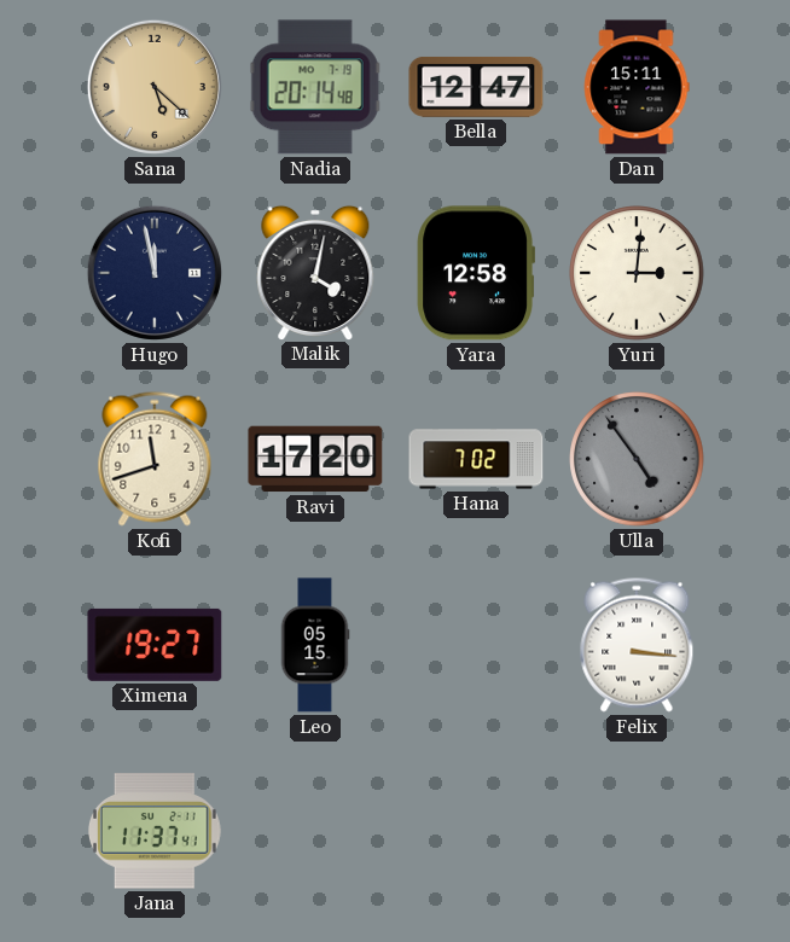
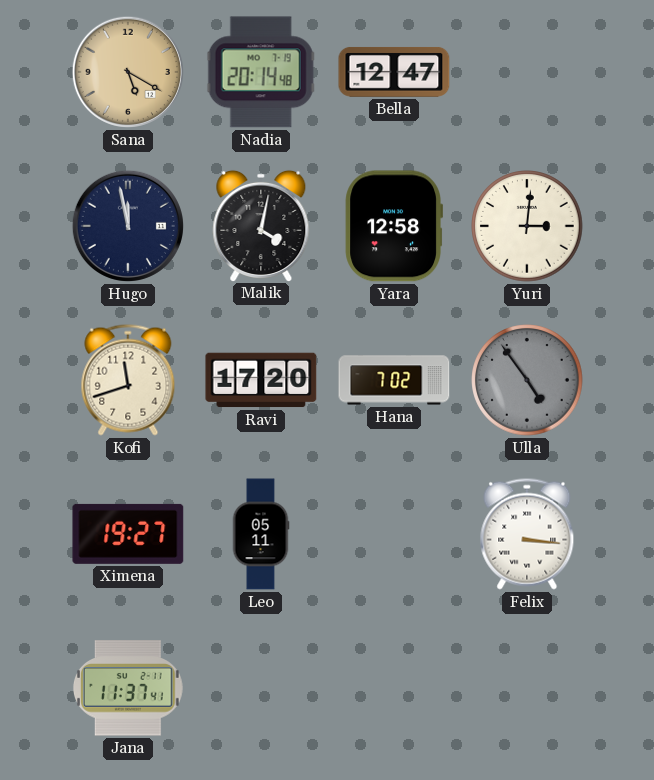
Sana: 5:22 -> 5:20
Dan: 15:11 -> none
Leo: 05:15 -> 05:11
